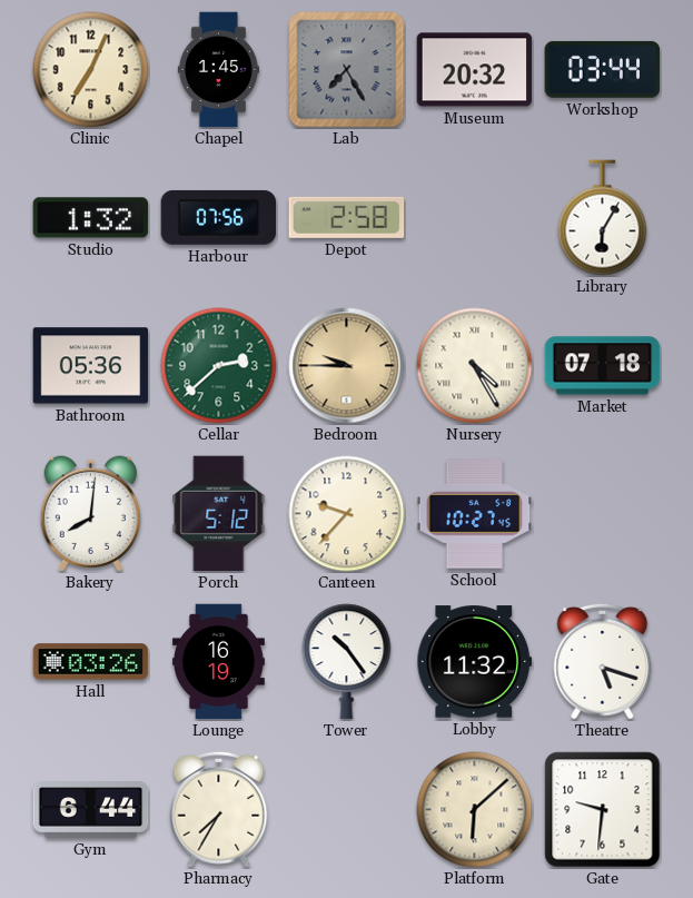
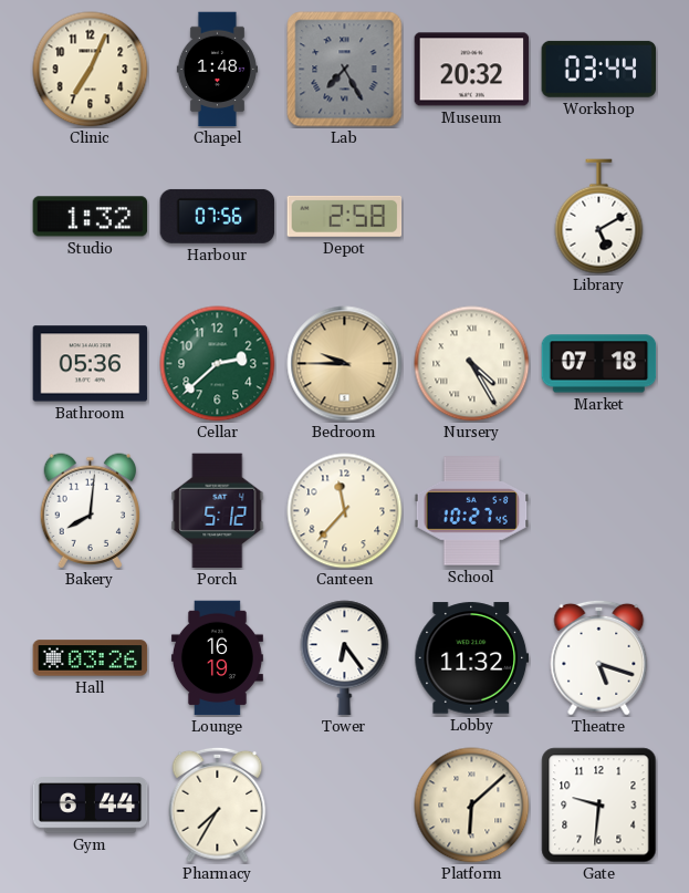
Chapel: 1:45 -> 1:48
Library: 6:05 -> 5:10
Canteen: 9:37 -> 11:37
Tower: 10:24 -> 6:24
